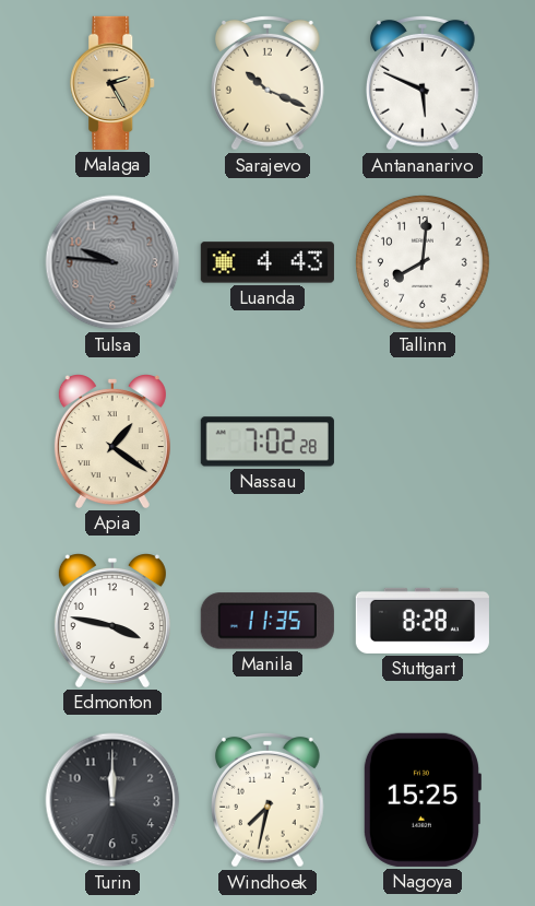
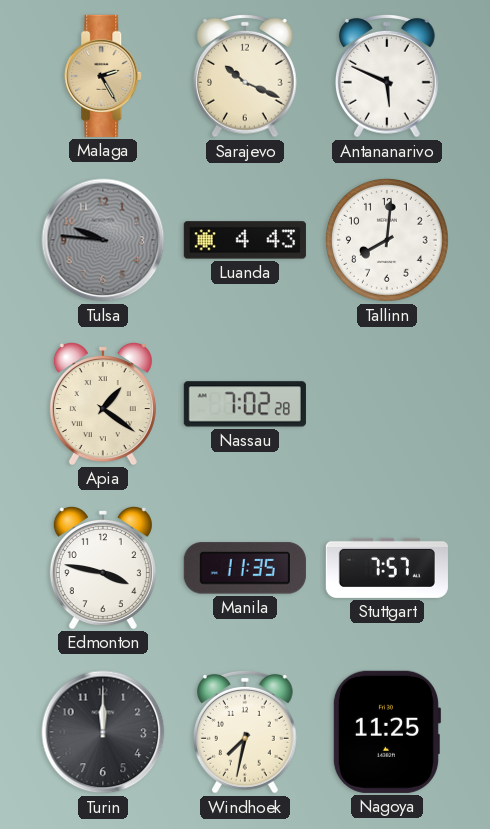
Stuttgart: 8:28 -> 7:57
Nagoya: 15:25 -> 11:25
